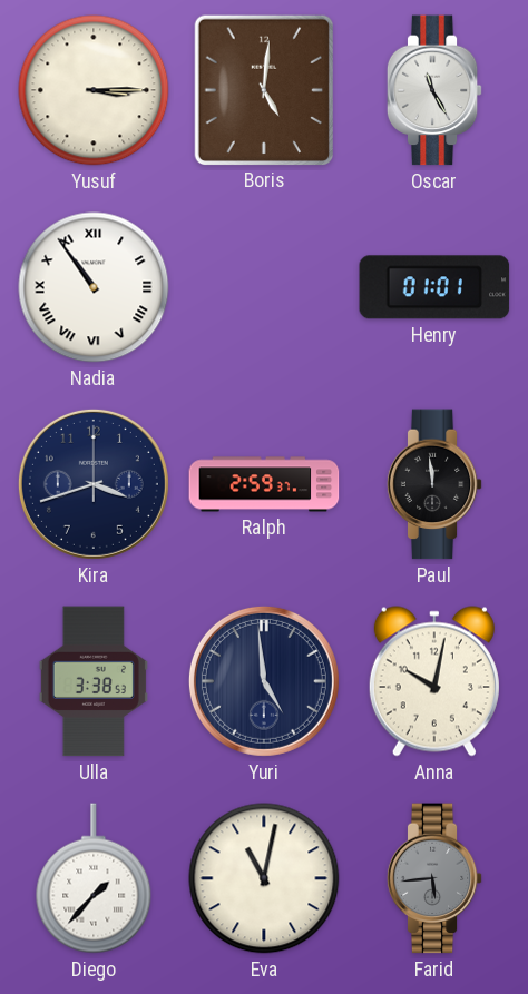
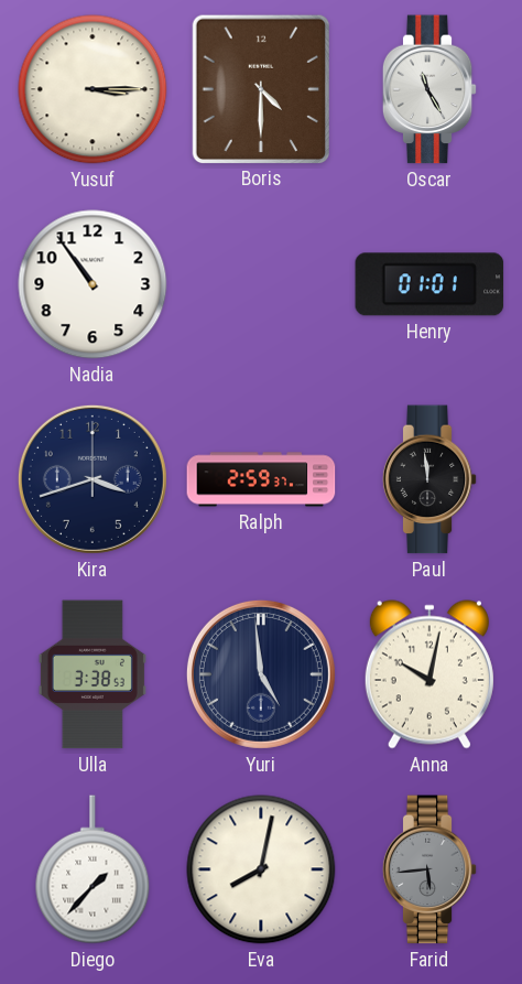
Boris: 5:01 -> 4:30
Nadia numerals: Roman -> Arabic
Eva: 11:02 -> 8:02
